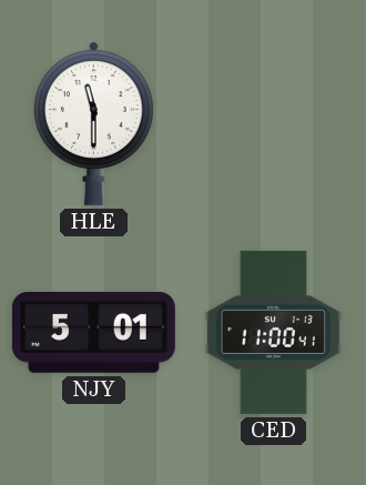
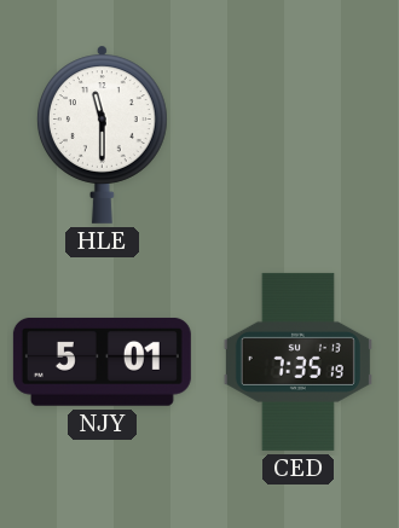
CED: 11:00 -> 7:35
